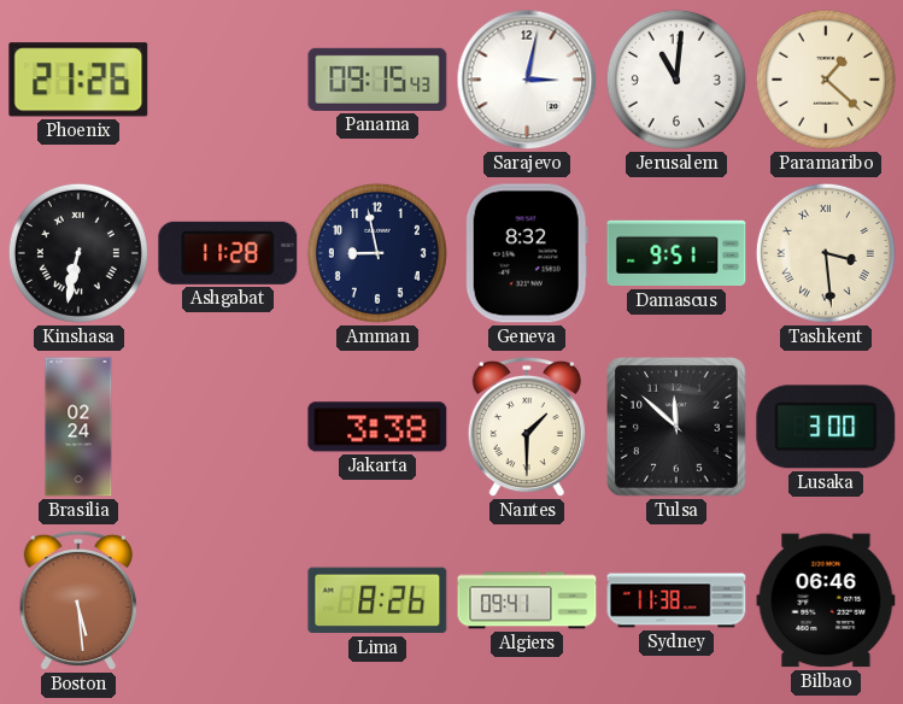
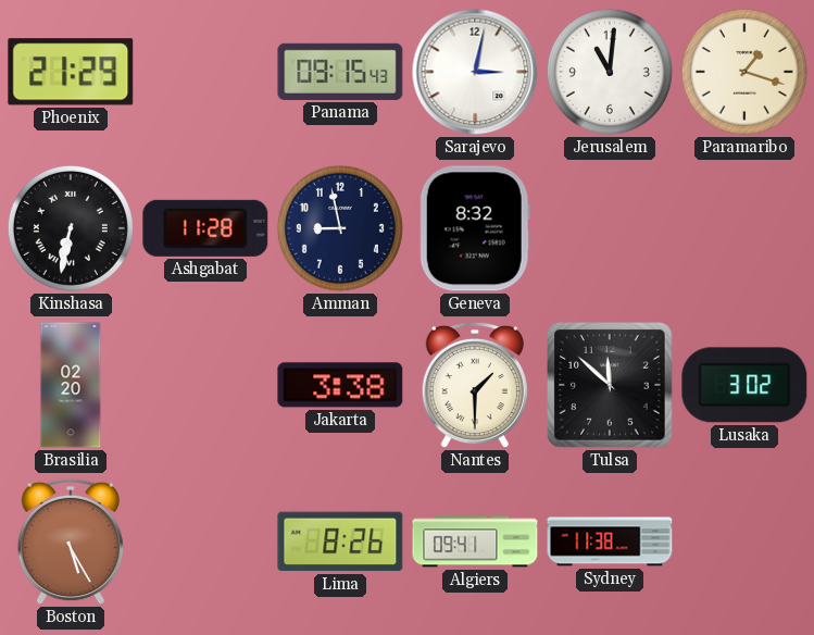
Phoenix: 21:26 -> 21:29
Paramaribo: 1:22 -> 1:18
Damascus: 9:51 -> none
Tashkent: 3:29 -> none
Brasilia: 02:24 -> 02:20
Lusaka: 3:00 -> 3:02
Boston: 5:29 -> 5:25
Bilbao: 06:46 -> none
